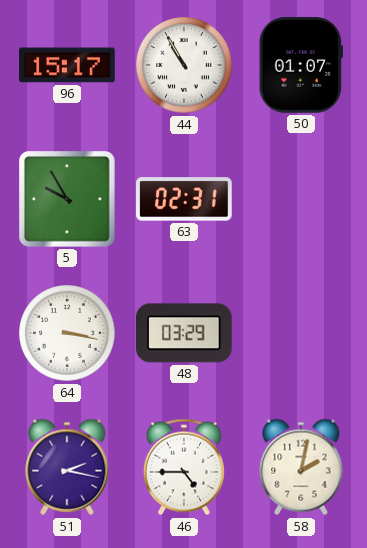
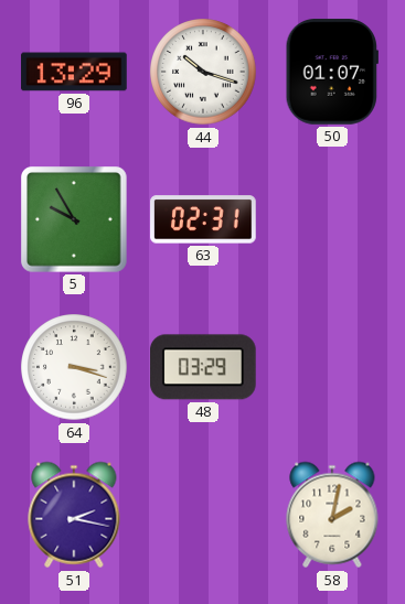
96: 15:17 -> 13:29
44: 10:55 -> 10:18
64: 3:17 -> 3:18
46: 4:45 -> none
